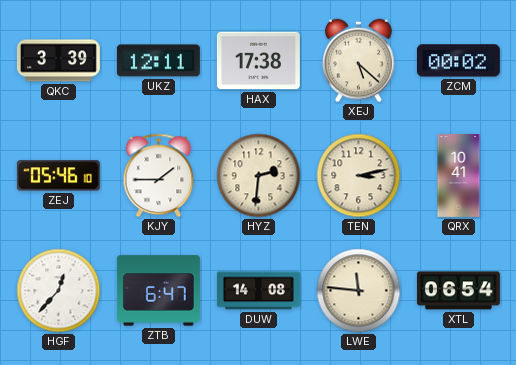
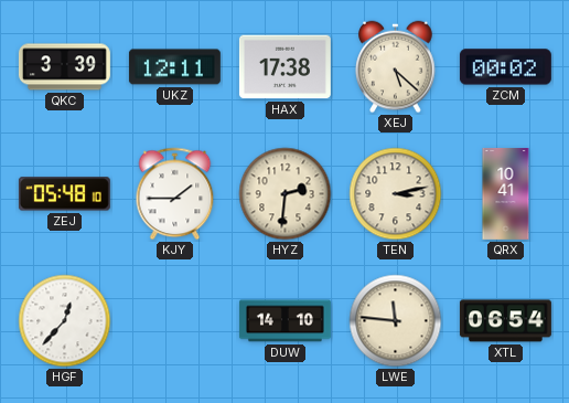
ZEJ: 05:46 -> 05:48
ZTB: 6:47 -> none
DUW: 14:08 -> 14:10
